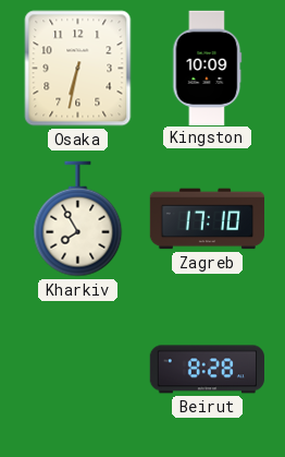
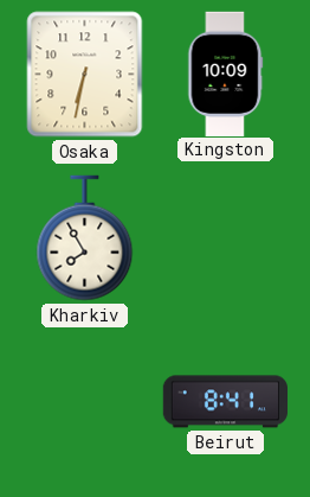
Zagreb: 17:10 -> none
Beirut: 8:28 -> 8:41
